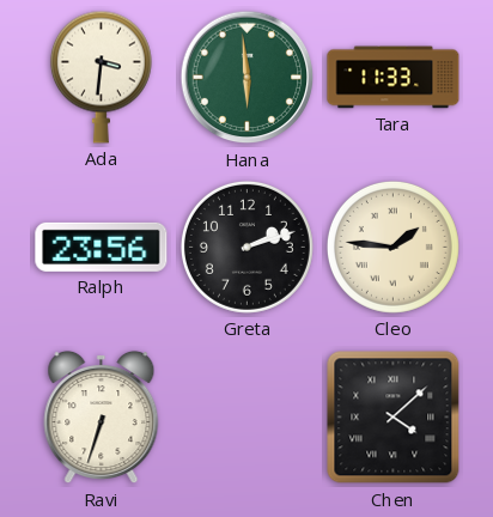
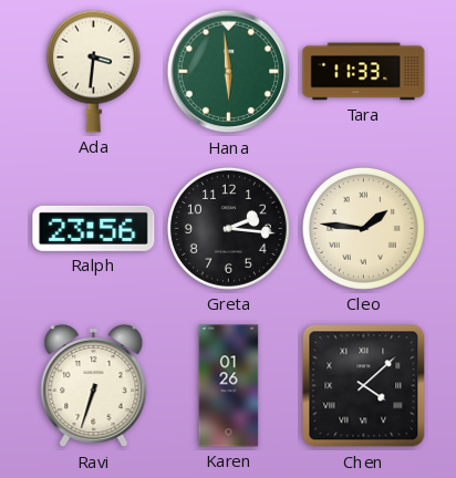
Greta: 2:12 -> 2:16
Karen: none -> 01:26
